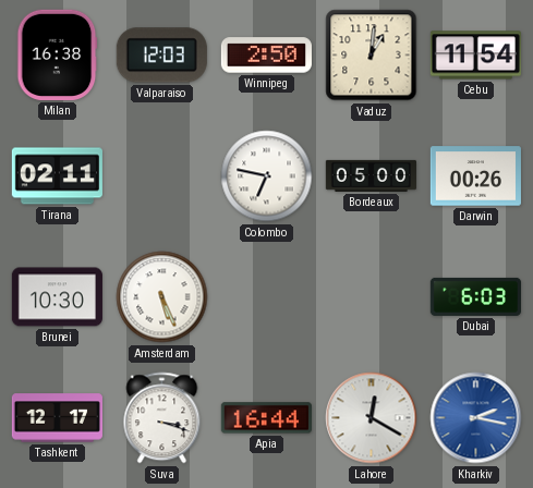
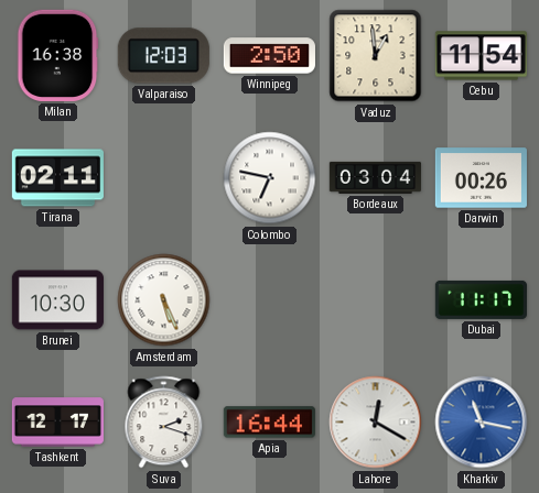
Vaduz: 1:01 -> 12:59
Bordeaux: 05:00 -> 03:04
Dubai: 6:03 -> 11:17
Suva: 3:18 -> 2:18
Kharkiv: 2:17 -> 11:17
